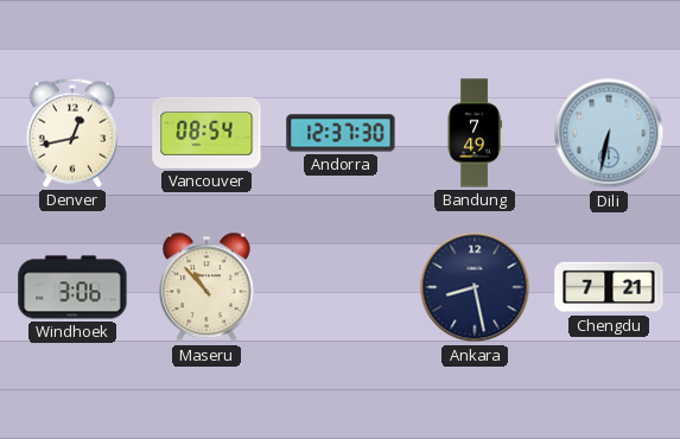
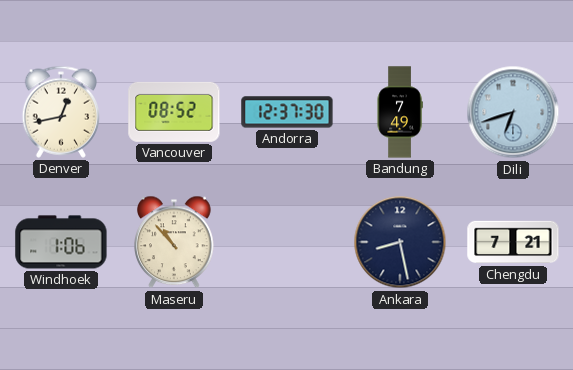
Vancouver: 08:54 -> 08:52
Dili: 6:32 -> 6:42
Windhoek: 3:06 -> 1:06
